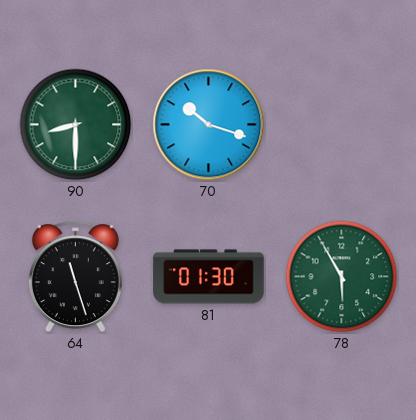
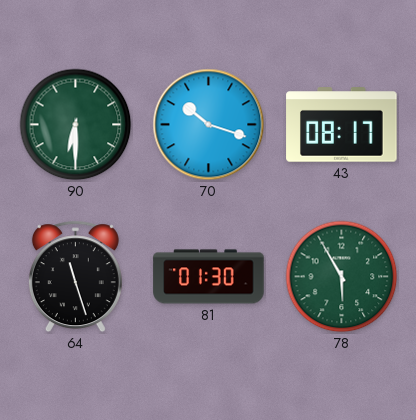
90: 8:30 -> 6:30
43: none -> 08:17
